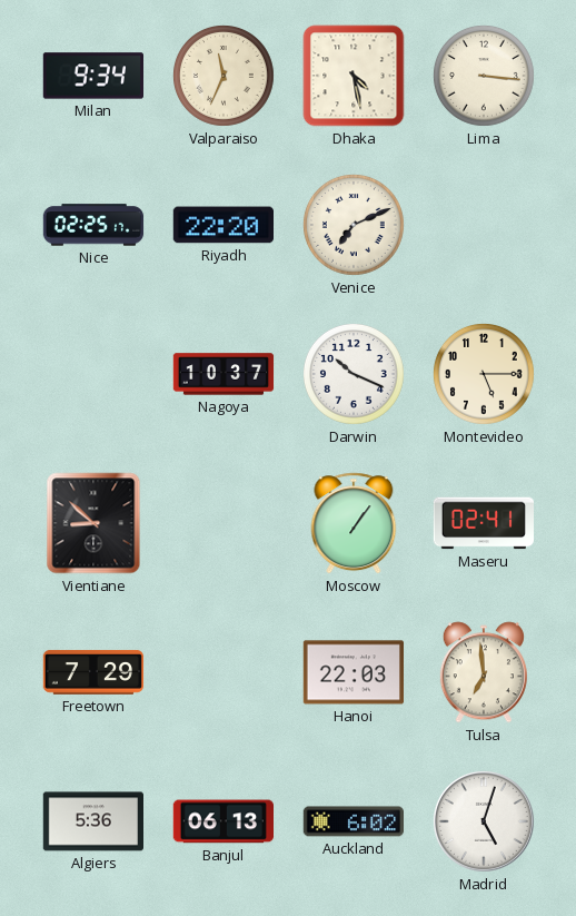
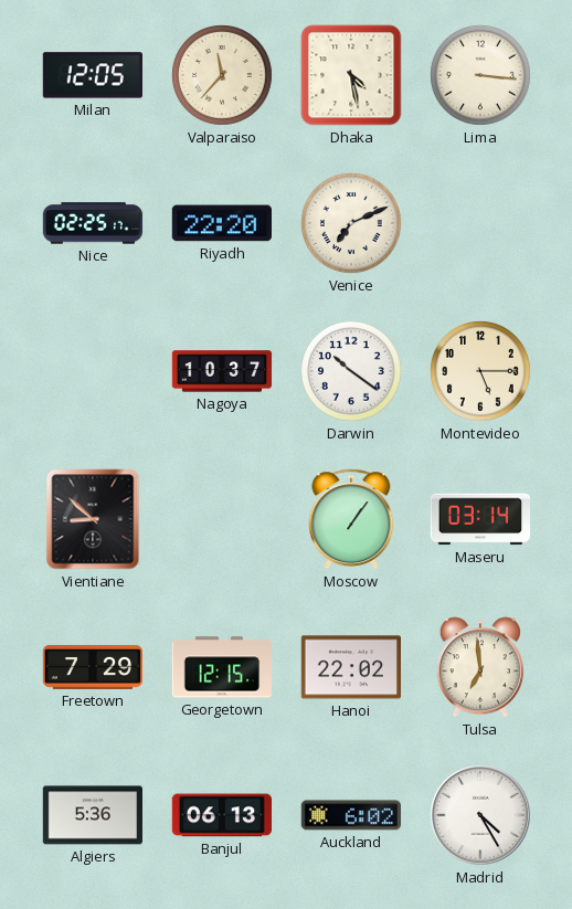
Milan: 9:34 -> 12:05
Valparaiso: 11:34 -> 11:37
Darwin: 10:19 -> 10:21
Maseru: 02:41 -> 03:14
Georgetown: none -> 12:15
Hanoi: 22:03 -> 22:02
Madrid: 5:03 -> 4:25
